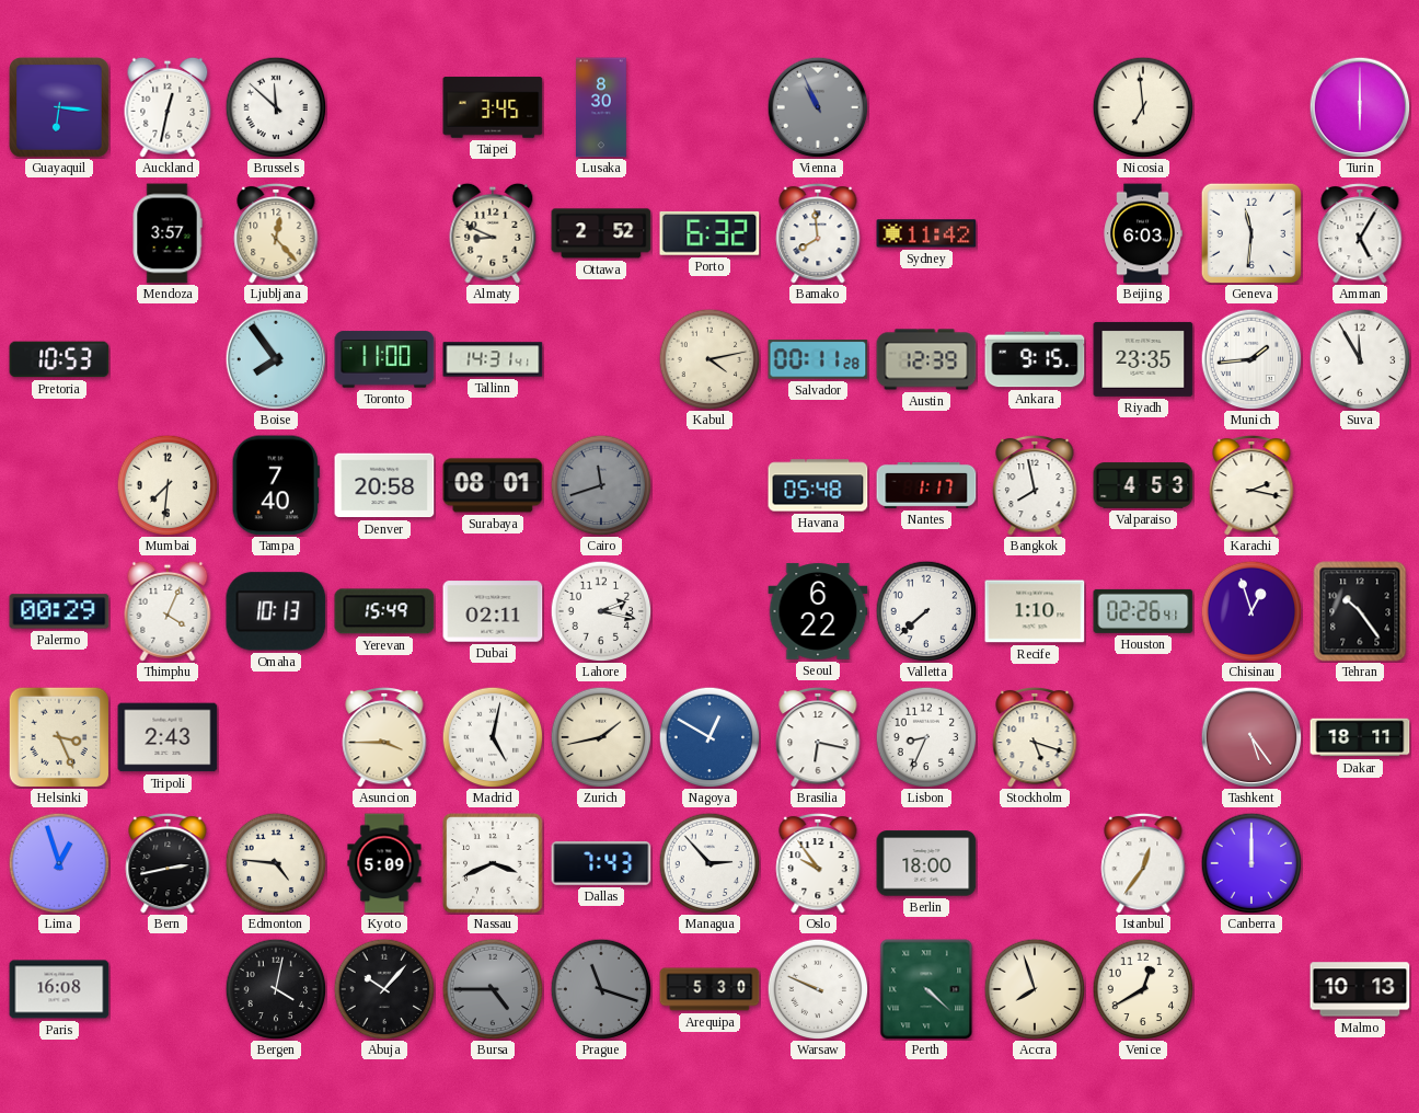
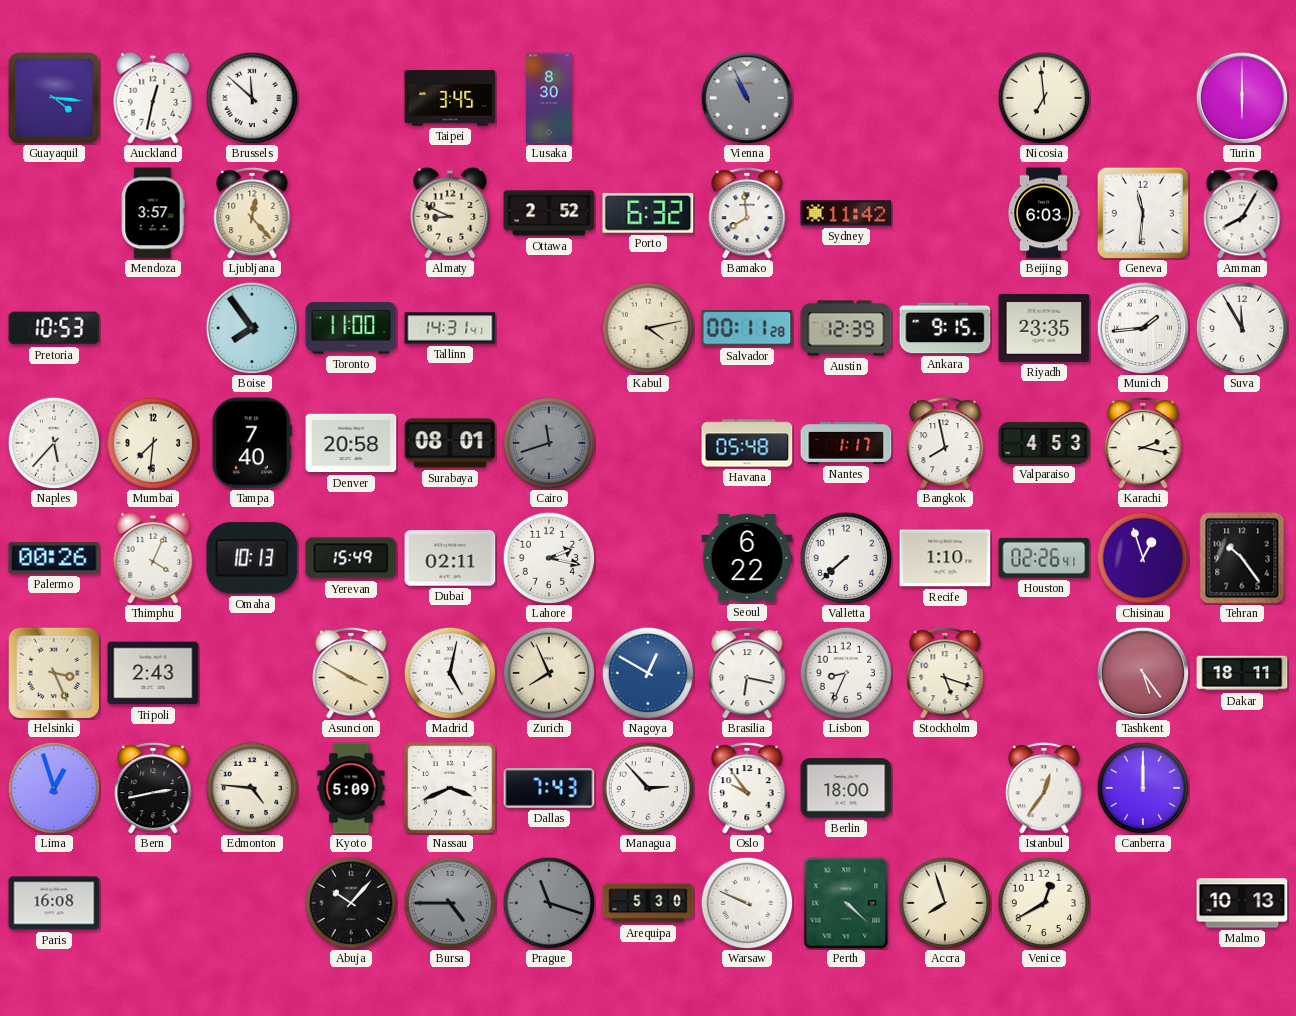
Guayaquil: 6:16 -> 4:16
Amman: 5:05 -> 8:05
Naples: none -> 5:37
Palermo: 00:29 -> 00:26
Asuncion: 3:45 -> 3:50
Zurich: 1:43 -> 7:56
Bergen: 4:02 -> none
